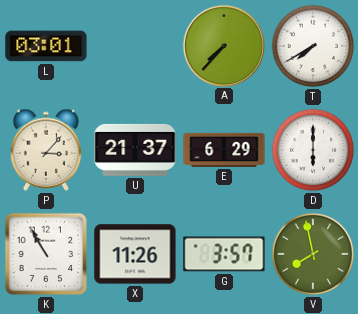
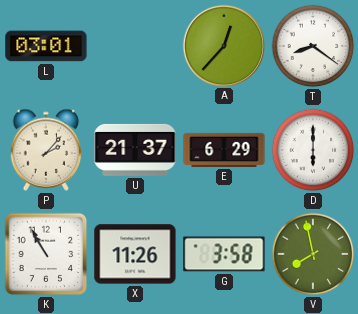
A: 7:37 -> 12:37
T: 7:40 -> 8:21
P: 3:07 -> 2:07
G: 3:57 -> 3:58
